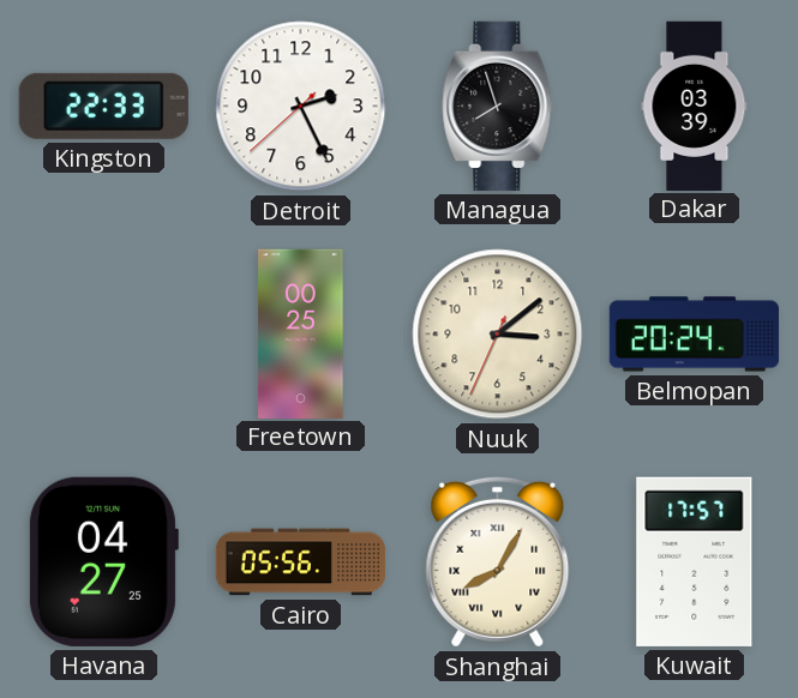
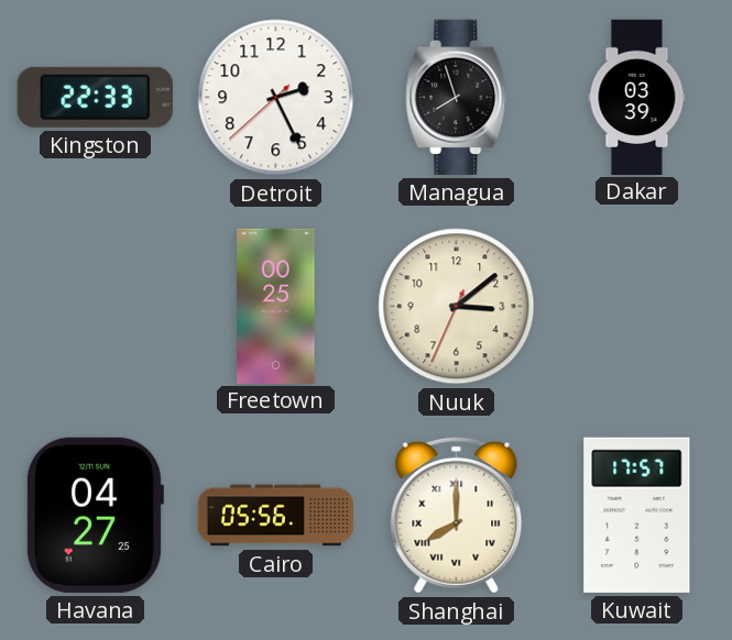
Belmopan: 20:24 -> none
Shanghai: 8:05 -> 8:00
